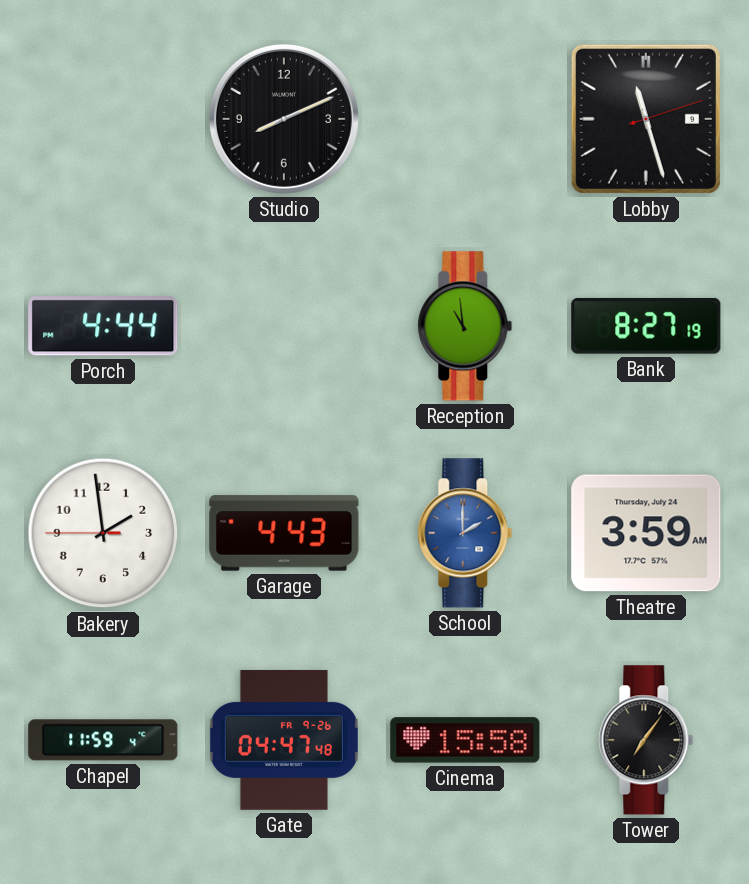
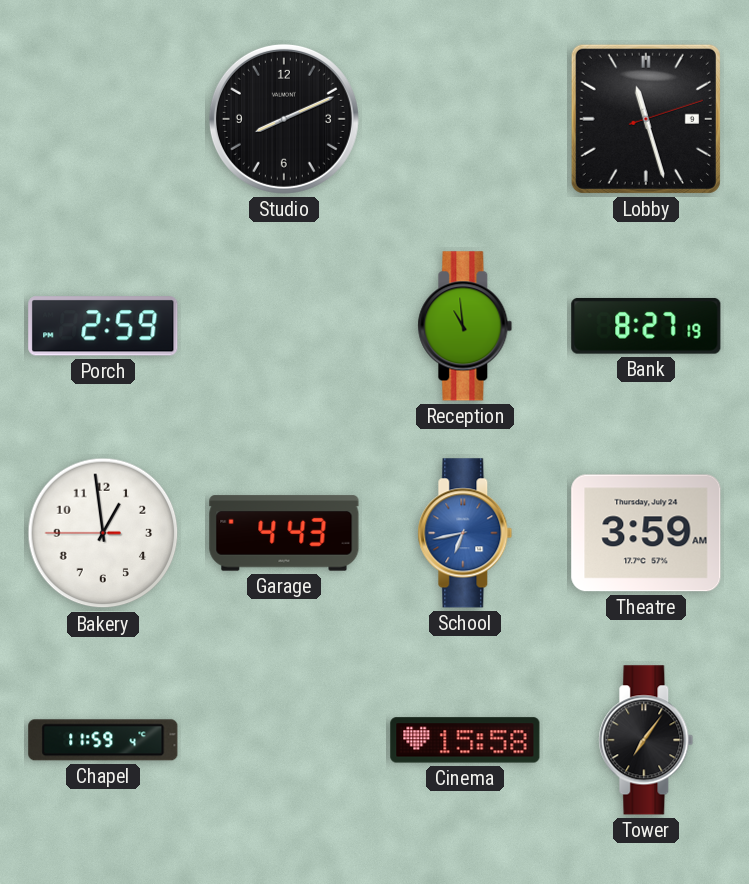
Porch: 4:44 -> 2:59
Bakery: 1:58 -> 12:58
School: 2:00 -> 6:43
Gate: 04:47 -> none
